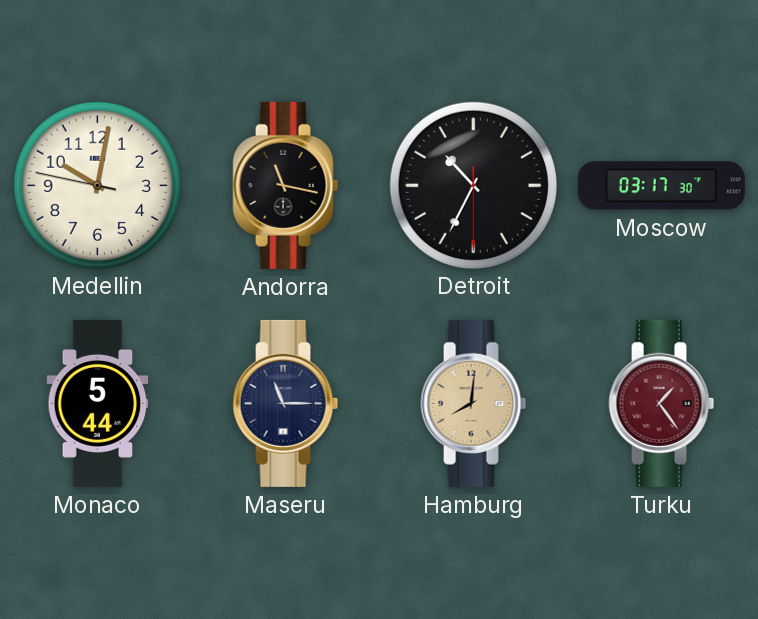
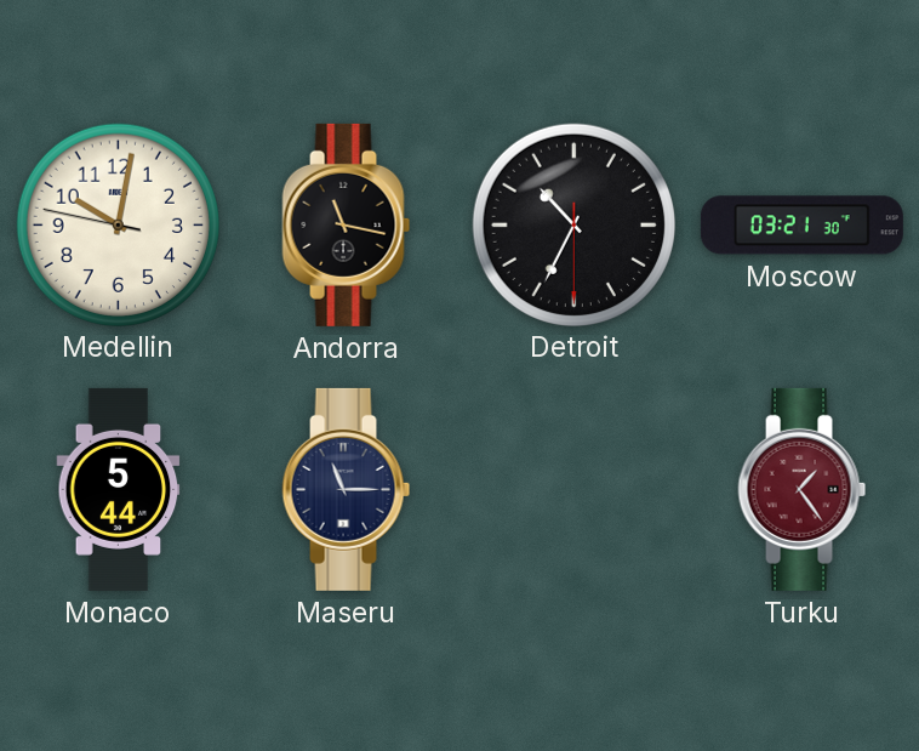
Moscow: 03:17 -> 03:21
Hamburg: 8:01 -> none
